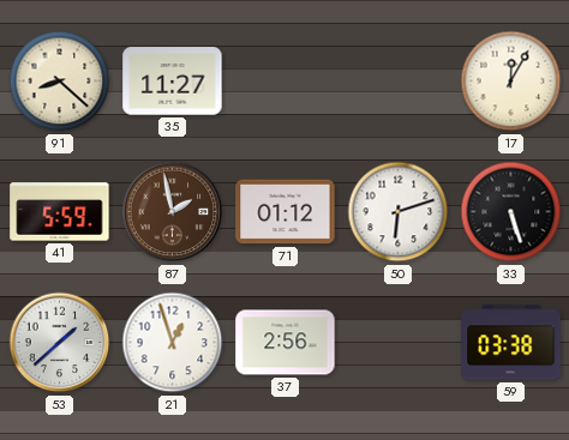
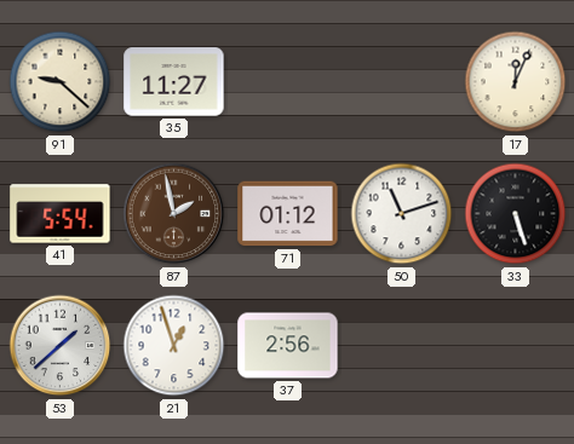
91: 8:22 -> 9:22
17: 12:05 -> 12:04
41: 5:59 -> 5:54
50: 6:12 -> 11:12
59: 03:38 -> none
